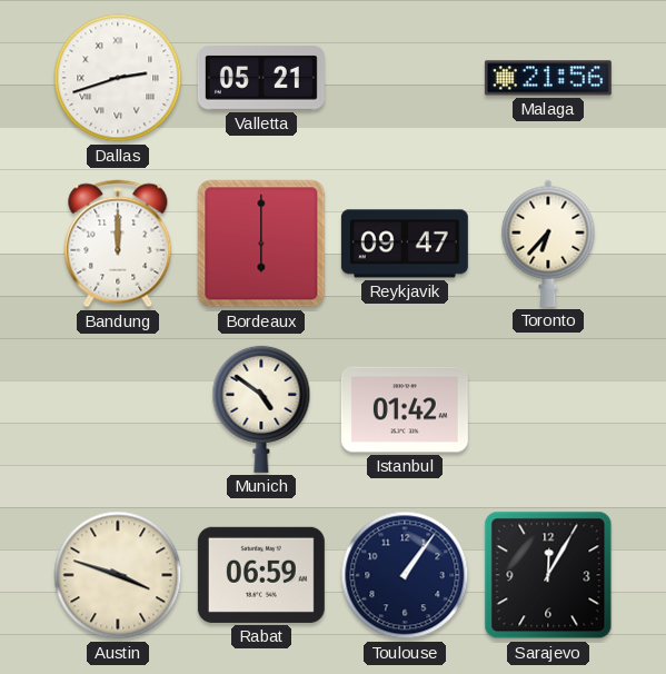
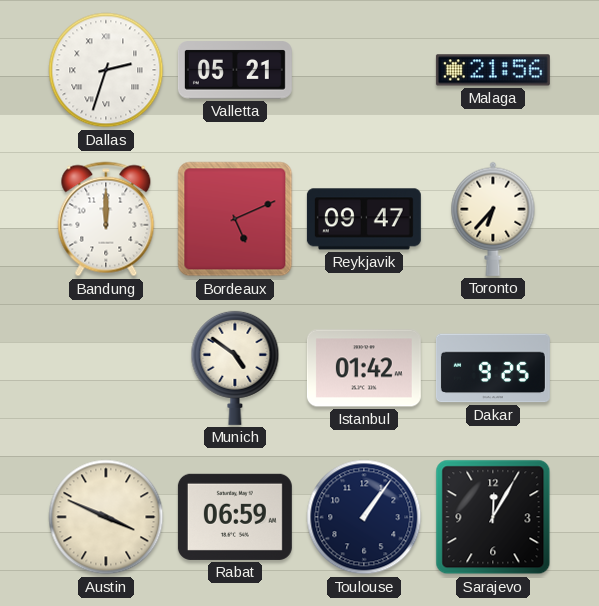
Dallas: 2:42 -> 2:33
Bordeaux: 6:00 -> 5:11
Dakar: none -> 9:25
Austin: 3:48 -> 3:49
